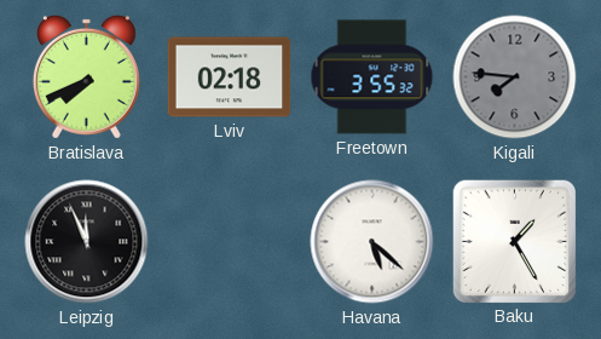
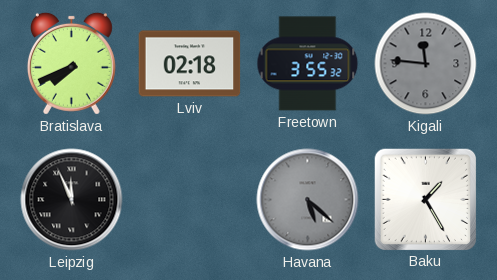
Kigali: 7:46 -> 11:46
Havana dial: white -> grey
